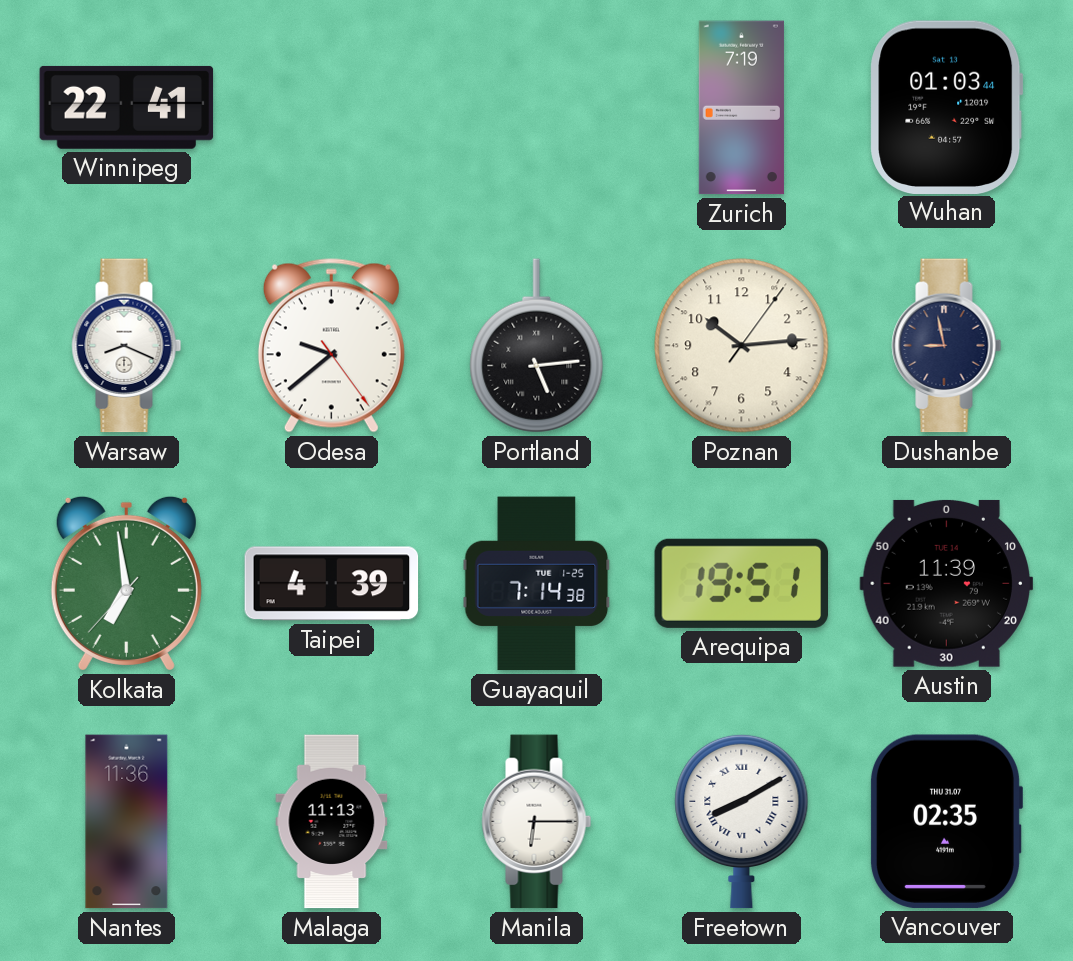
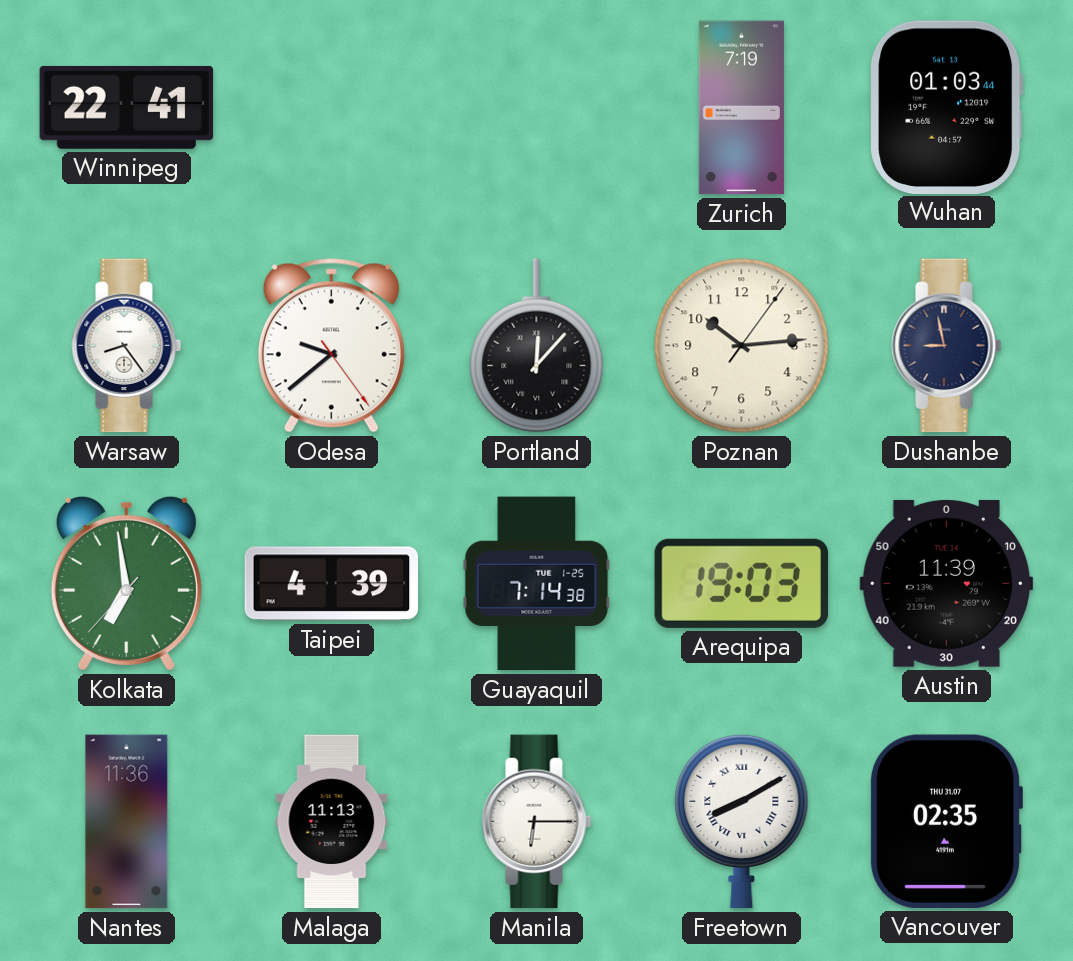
Warsaw: 8:19 -> 8:24
Portland: 5:14 -> 12:07
Arequipa: 19:51 -> 19:03
